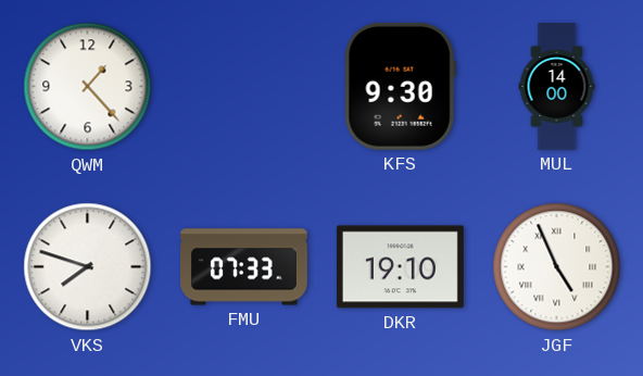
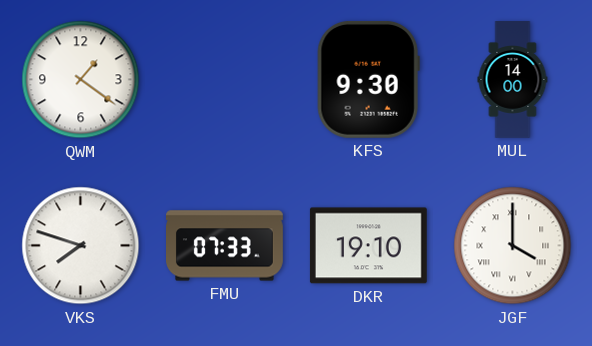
QWM: 1:23 -> 1:21
JGF: 4:56 -> 4:00
